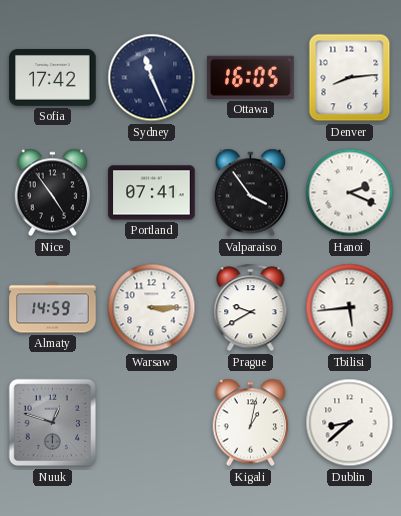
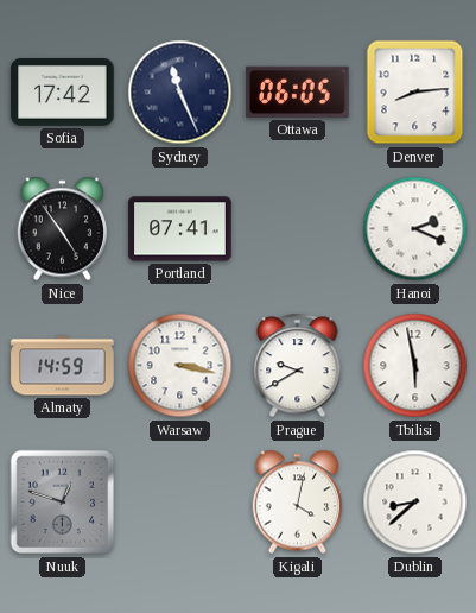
Ottawa: 16:05 -> 06:05
Valparaiso: 3:54 -> none
Warsaw: 3:15 -> 3:17
Tbilisi: 5:44 -> 5:58
Kigali: 1:02 -> 4:02
